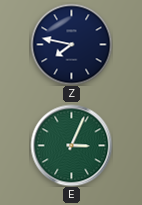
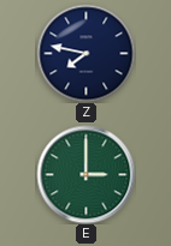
E: 3:04 -> 3:00
